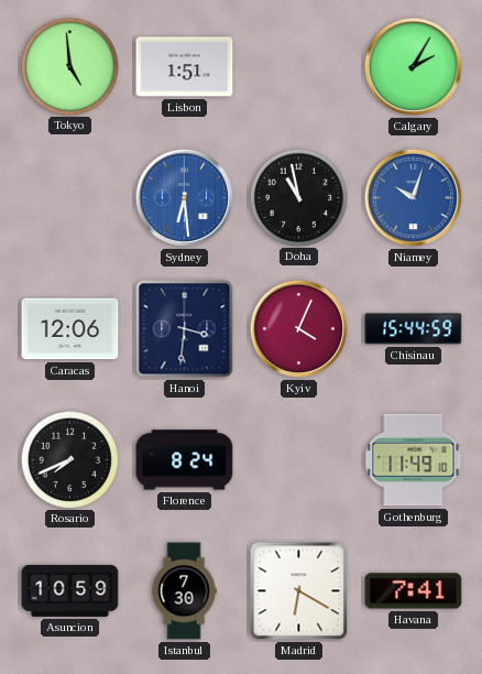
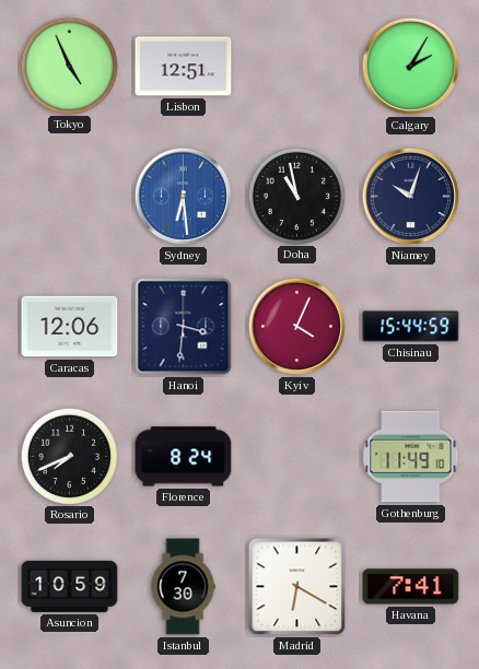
Tokyo: 4:59 -> 4:56
Lisbon: 1:51 -> 12:51
Niamey dial: blue -> navy
